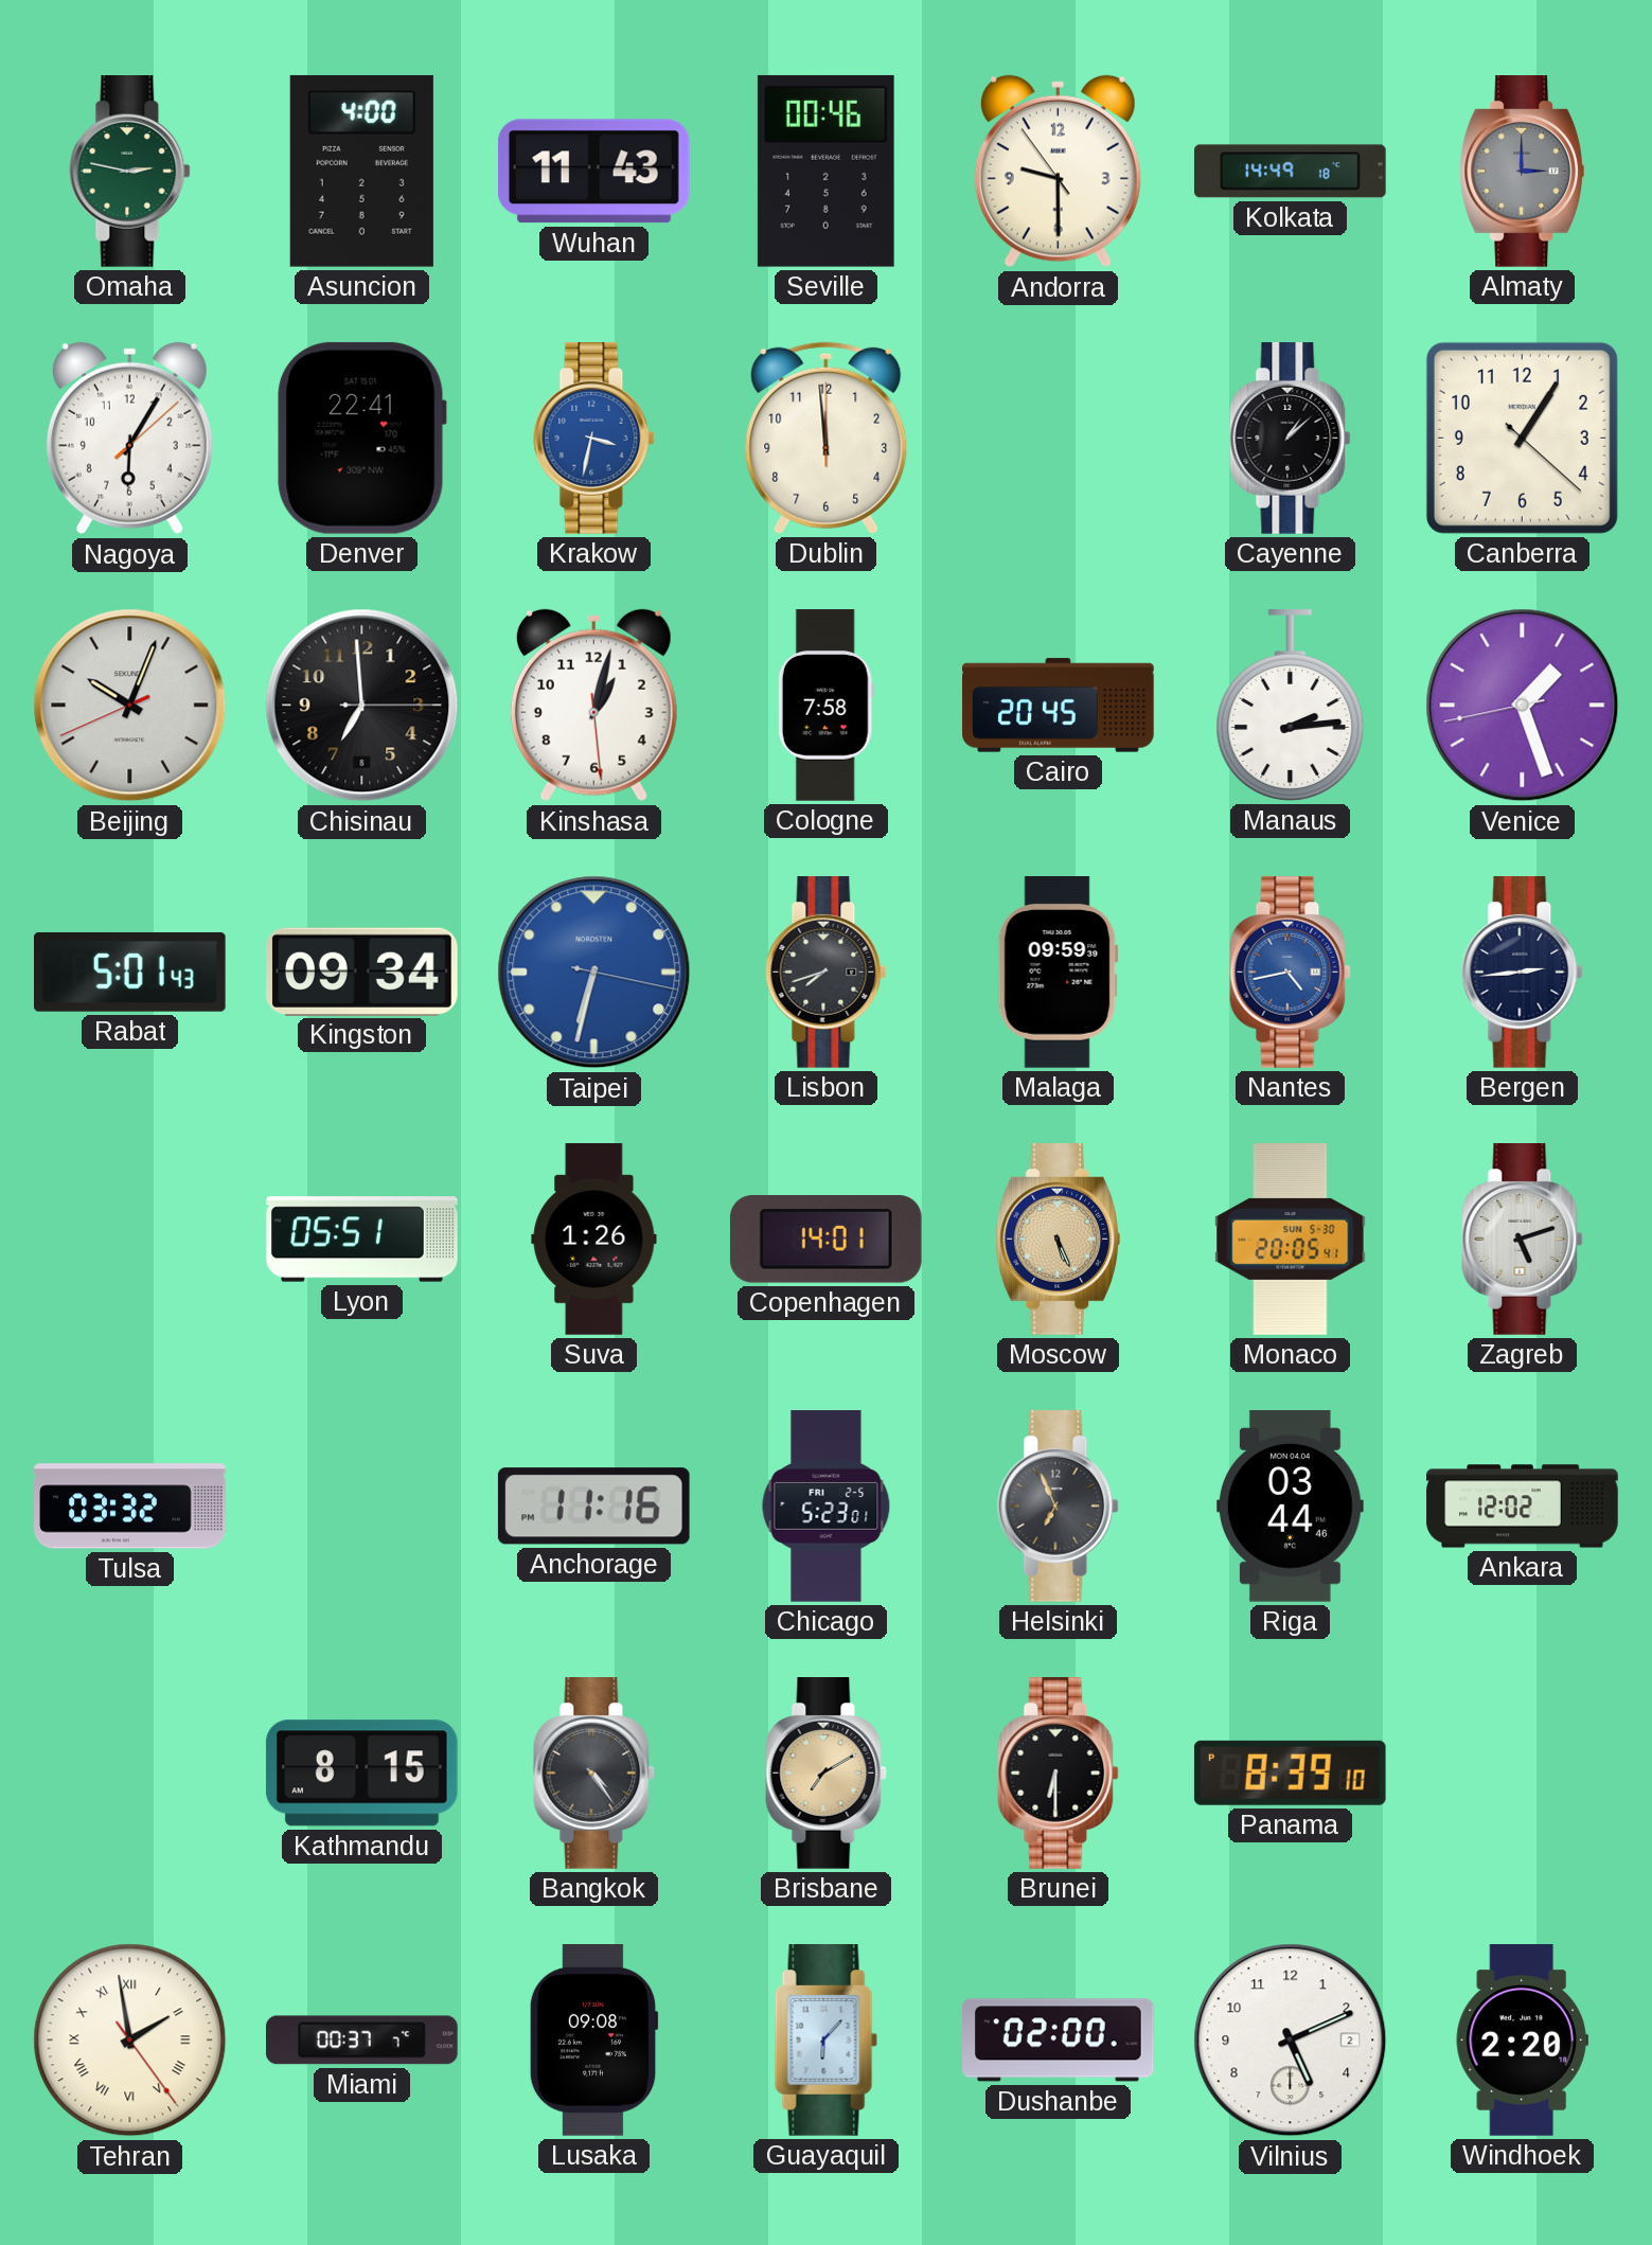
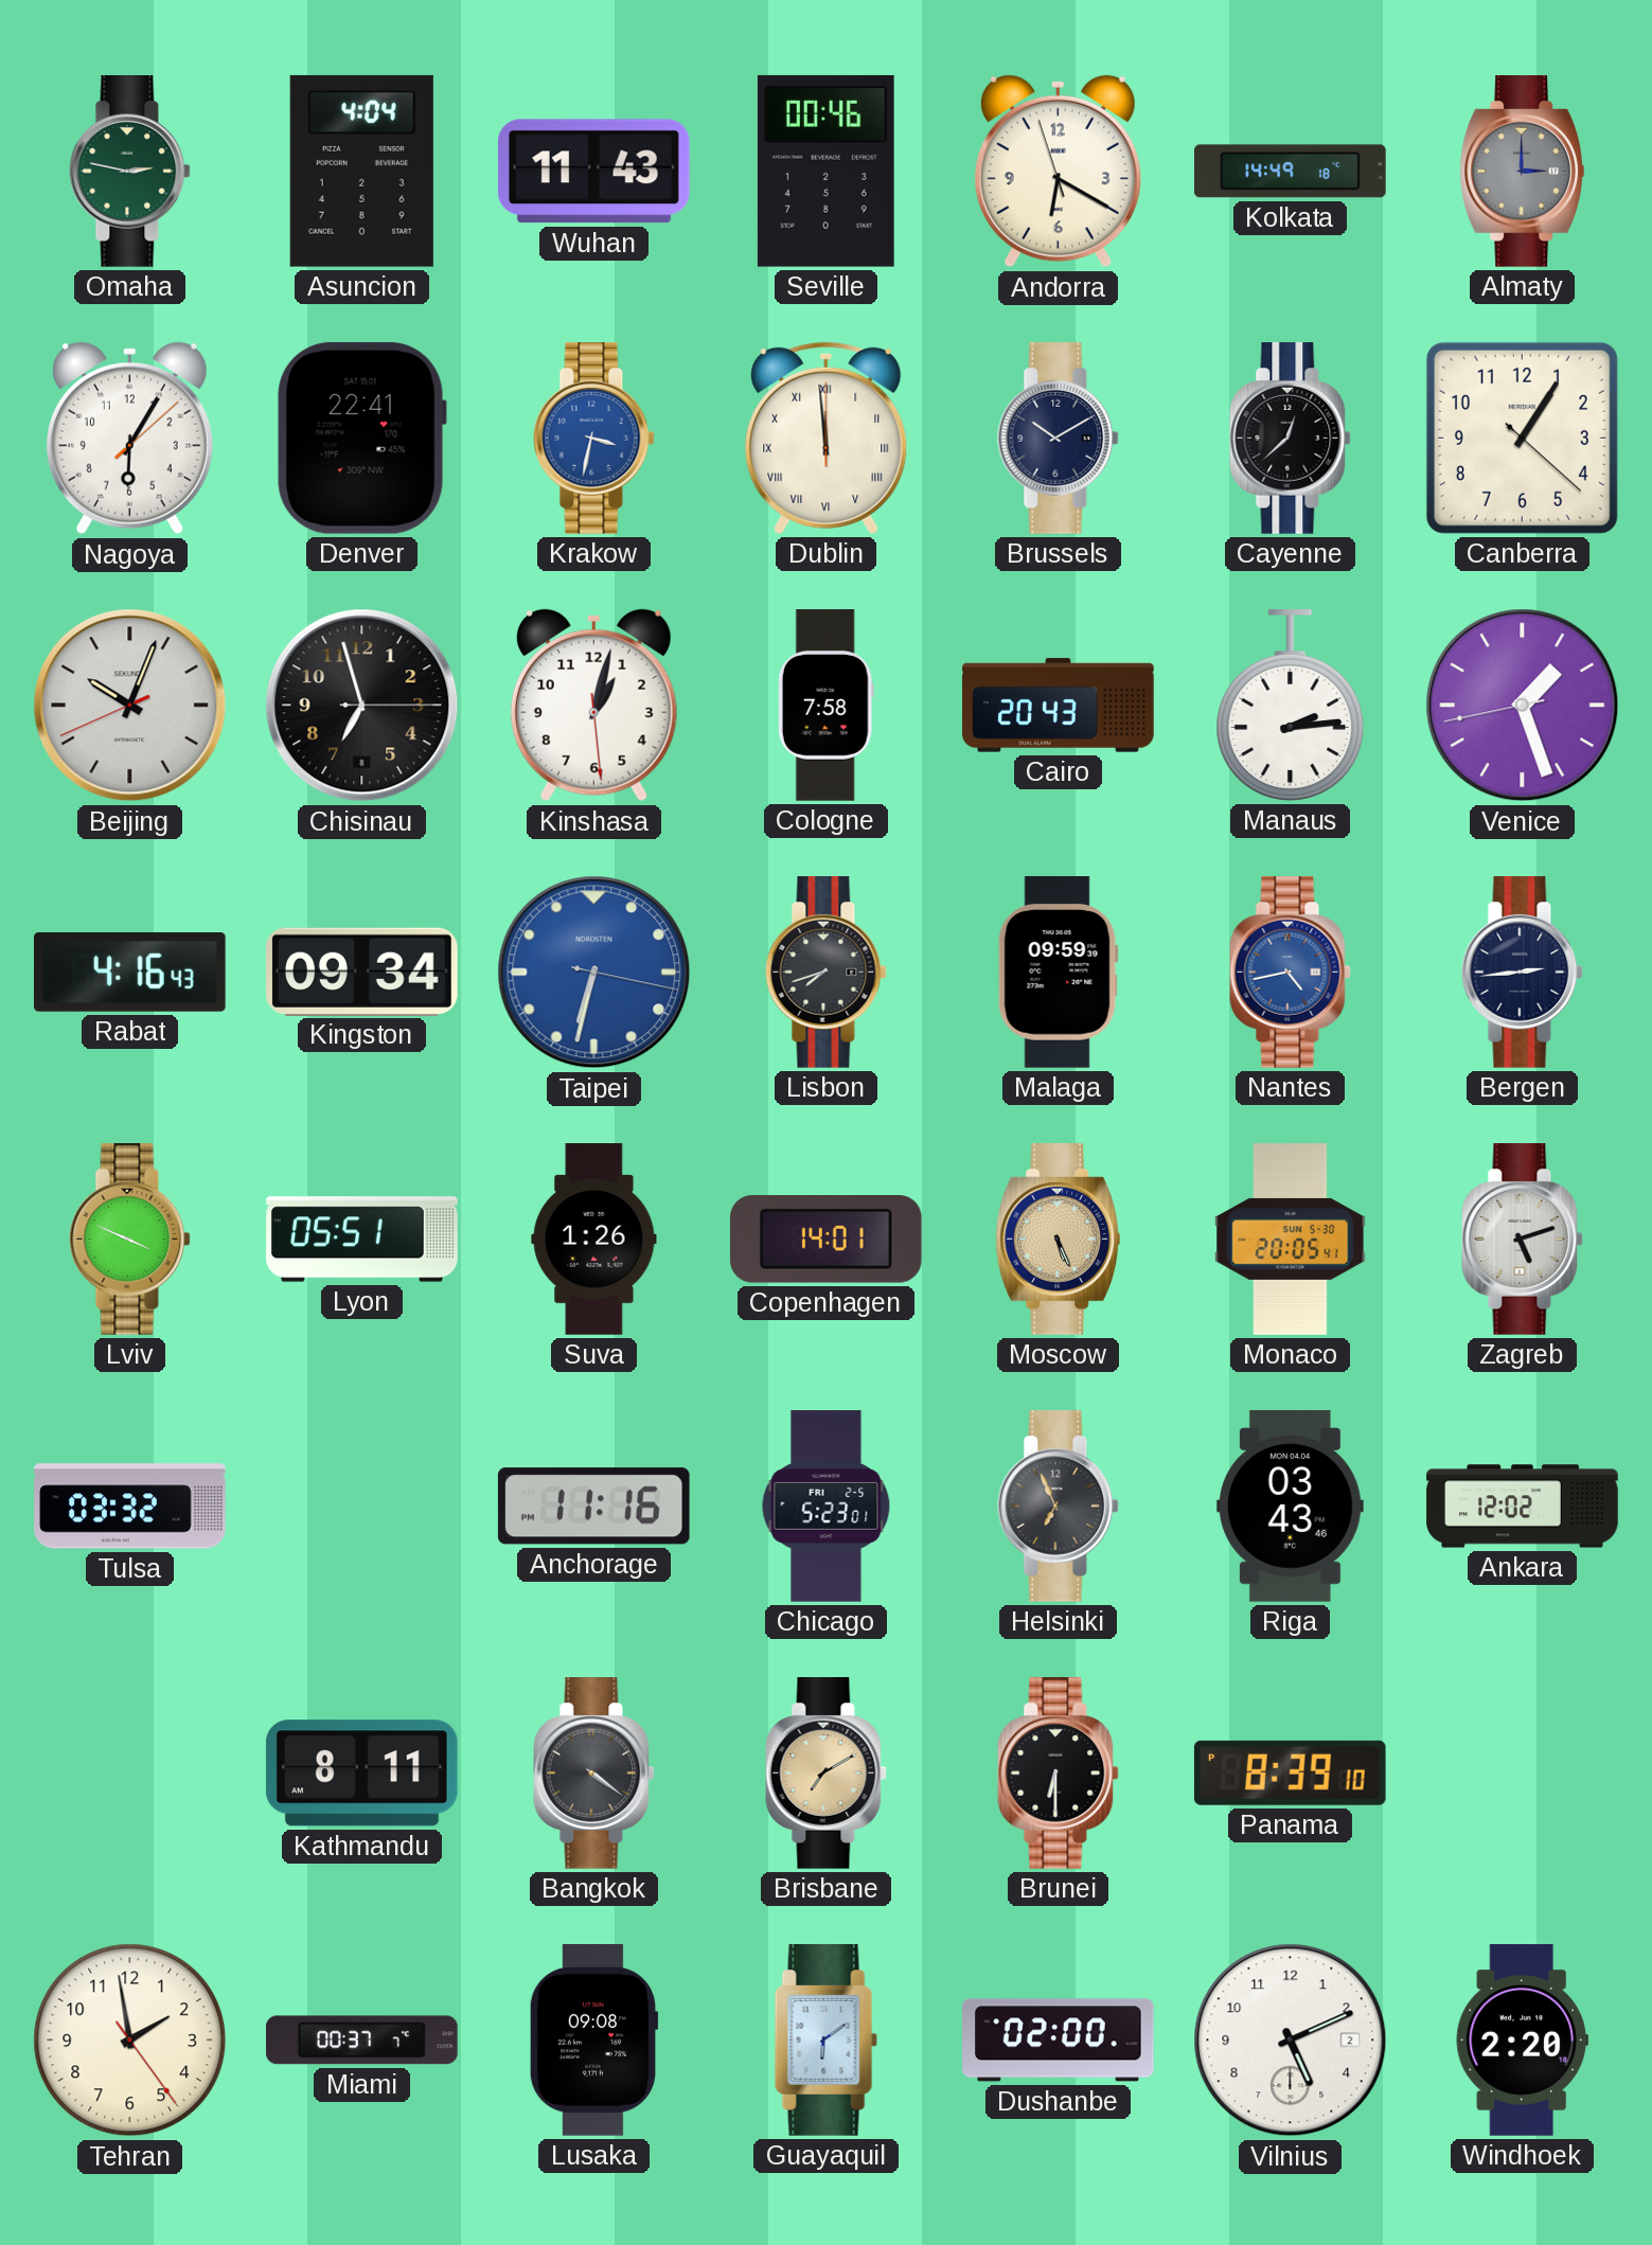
Asuncion: 4:00 -> 4:04
Andorra: 9:29 -> 6:19
Dublin numerals: Arabic -> Roman
Brussels: none -> 10:10
Cayenne: 1:08 -> 12:38
Chisinau: 6:59 -> 6:57
Cairo: 20:45 -> 20:43
Rabat: 5:01 -> 4:16
Lviv: none -> 3:49
Riga: 03:44 -> 03:43
Kathmandu: 8:15 -> 8:11
Bangkok: 4:24 -> 4:21
Tehran numerals: Roman -> Arabic
Guayaquil: 6:07 -> 6:09
